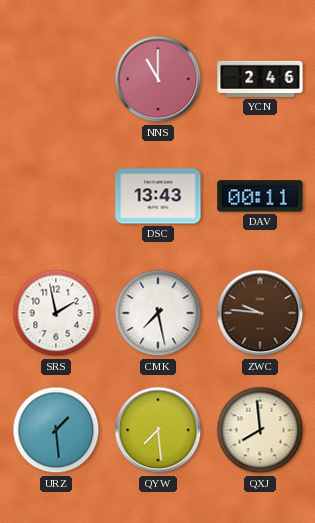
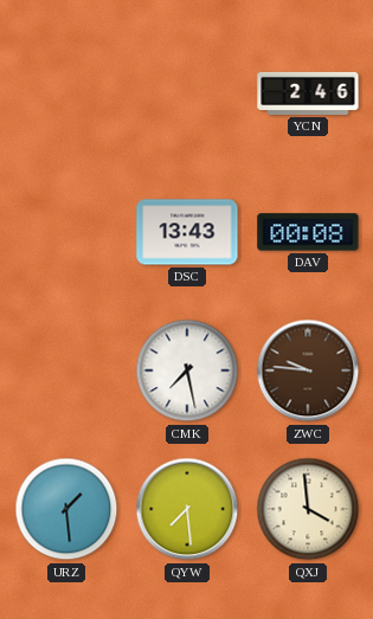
NNS: 11:00 -> none
DAV: 00:11 -> 00:08
SRS: 1:58 -> none
QXJ: 7:59 -> 3:59
